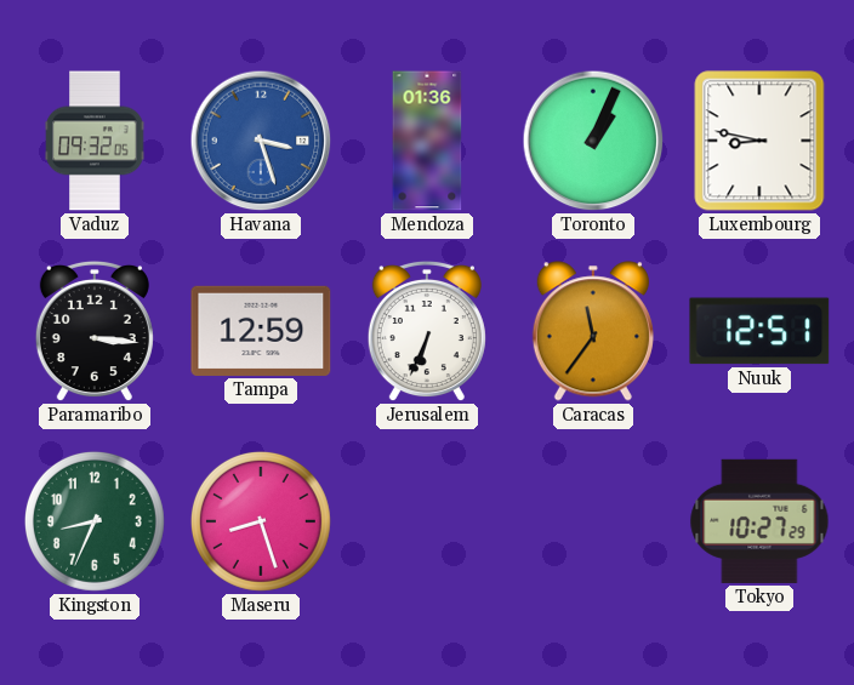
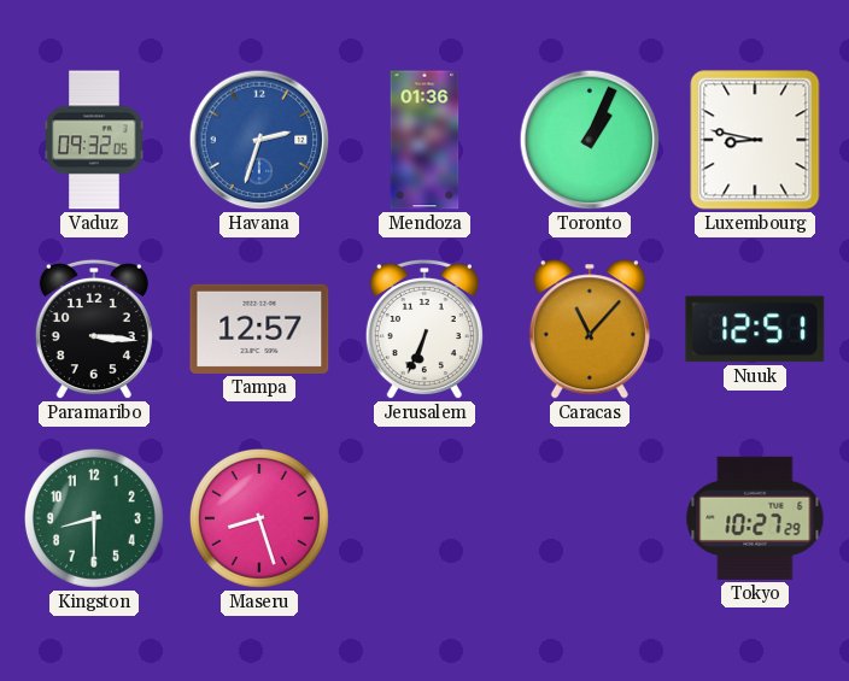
Havana: 3:27 -> 2:33
Tampa: 12:59 -> 12:57
Caracas: 11:36 -> 11:07
Kingston: 8:34 -> 8:30
